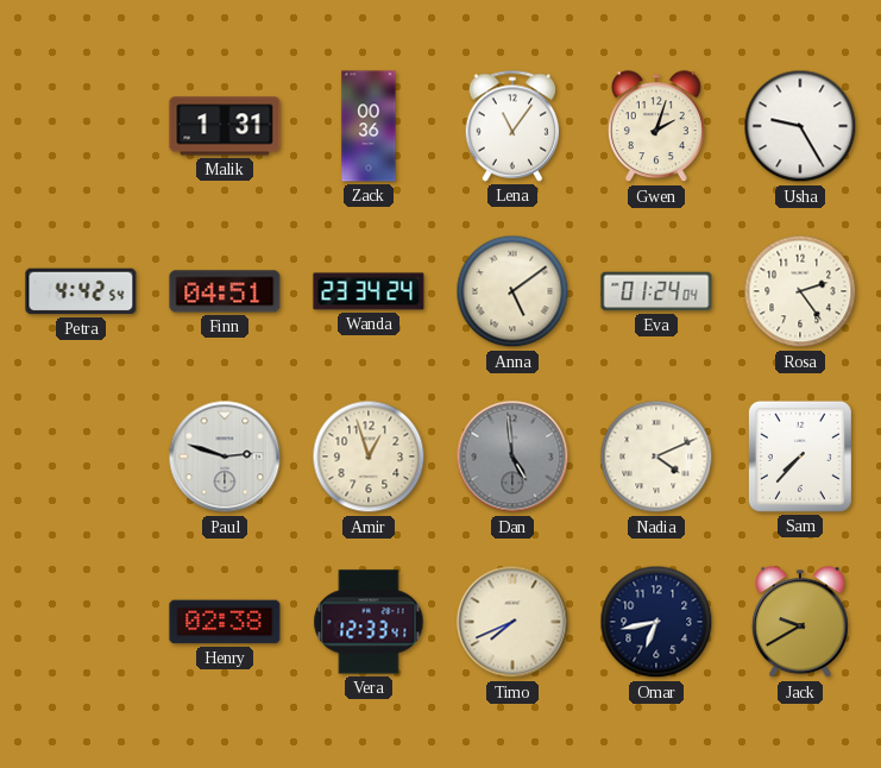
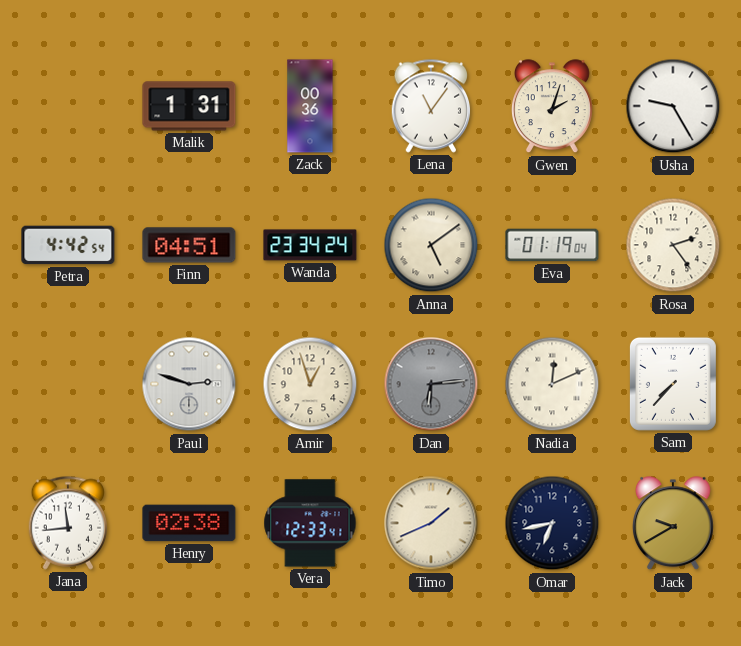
Eva: 01:24 -> 01:19
Dan: 4:59 -> 6:14
Nadia: 4:11 -> 12:11
Jana: none -> 11:44
Timo: 7:41 -> 1:41
